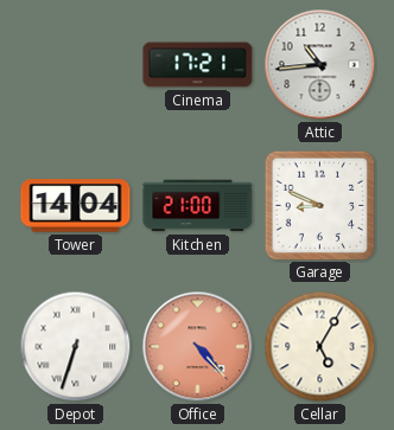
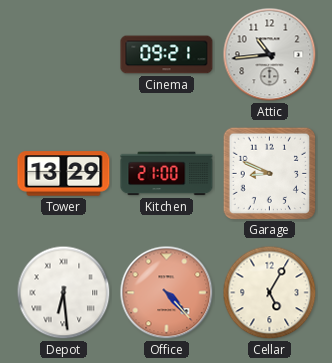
Cinema: 17:21 -> 09:21
Tower: 14:04 -> 13:29
Depot: 6:33 -> 6:29
